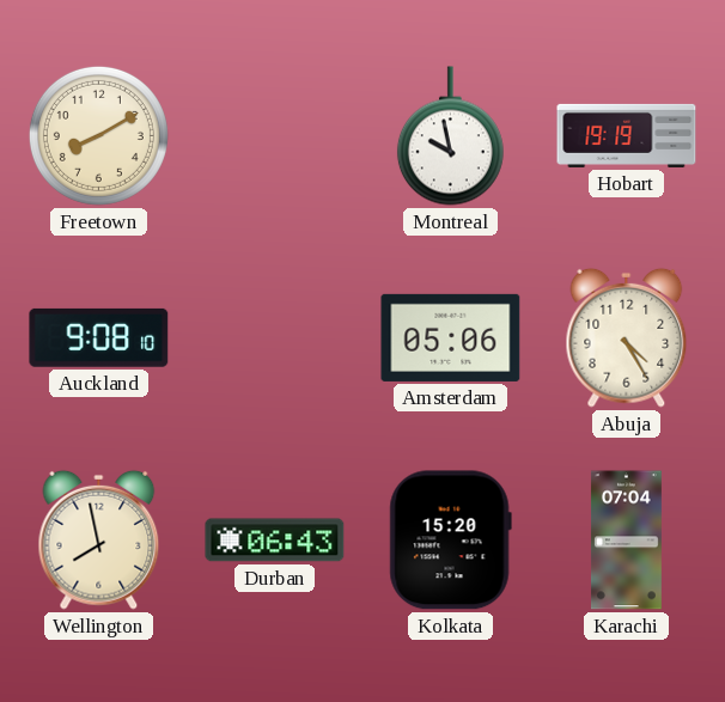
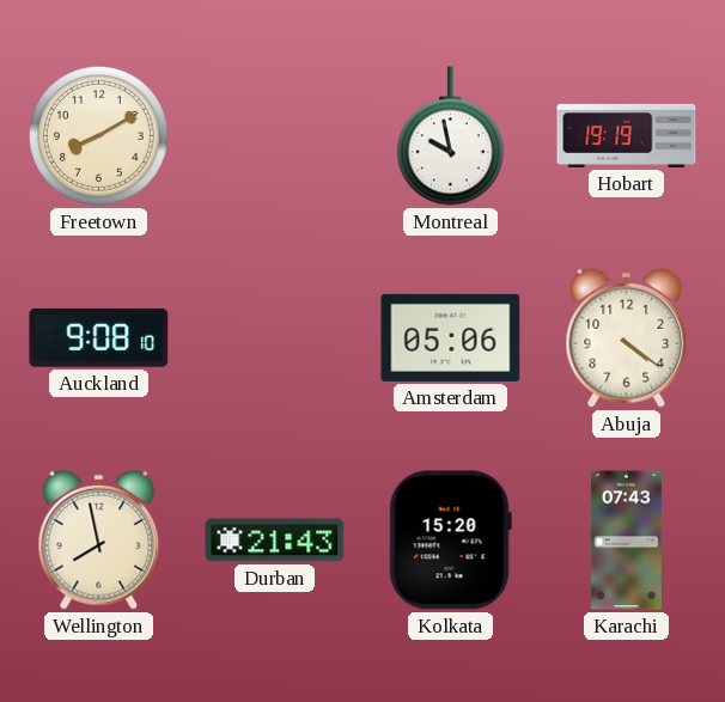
Abuja: 4:25 -> 4:21
Durban: 06:43 -> 21:43
Karachi: 07:04 -> 07:43
